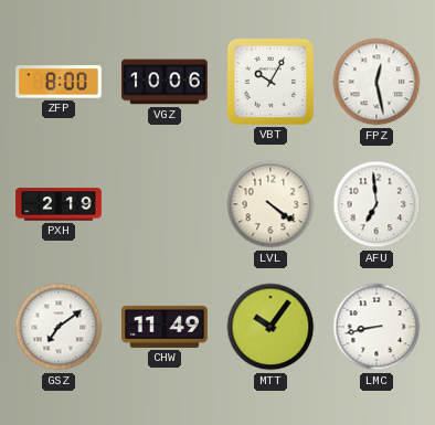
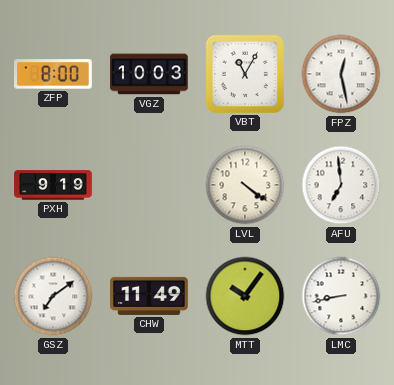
VGZ: 10:06 -> 10:03
VBT: 10:05 -> 11:05
PXH: 2:19 -> 9:19
